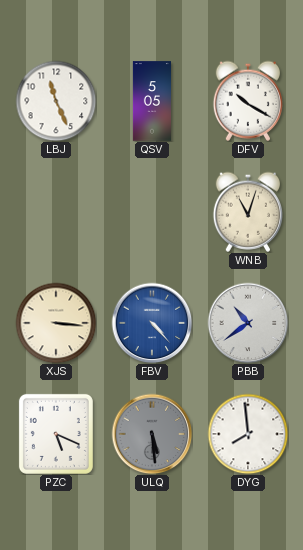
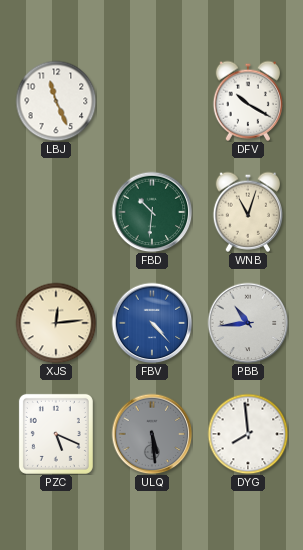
QSV: 5:05 -> none
FBD: none -> 10:31
XJS: 3:16 -> 12:14
PBB: 10:39 -> 10:44
